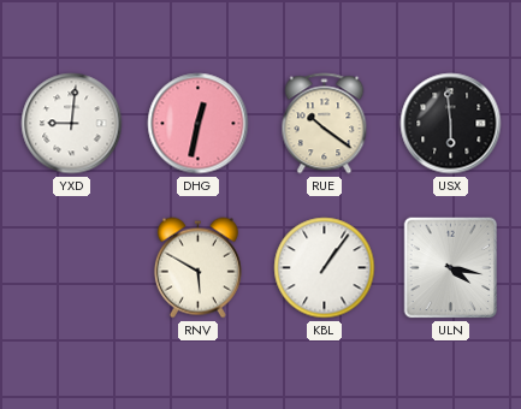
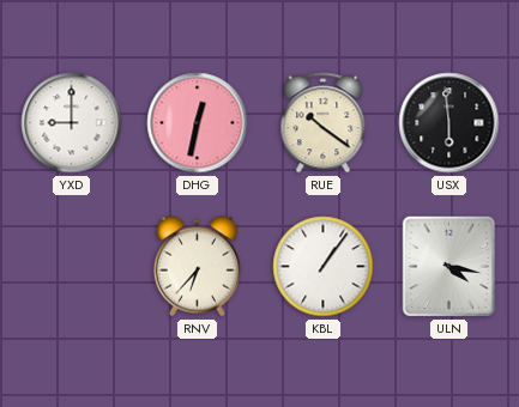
YXD: 9:01 -> 9:00
RNV: 5:50 -> 6:37
